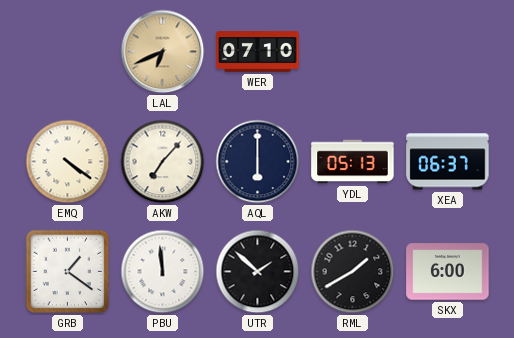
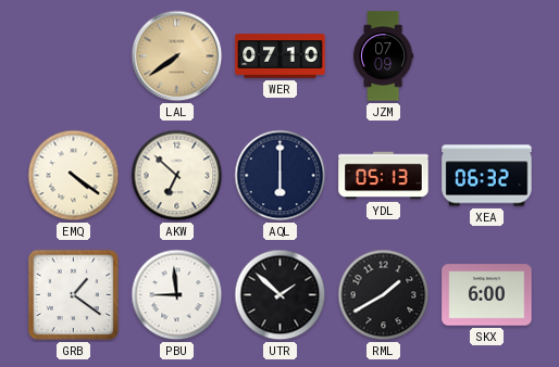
LAL: 6:41 -> 7:39
JZM: none -> 07:09
AKW: 7:07 -> 6:52
XEA: 06:37 -> 06:32
PBU: 11:59 -> 8:59
